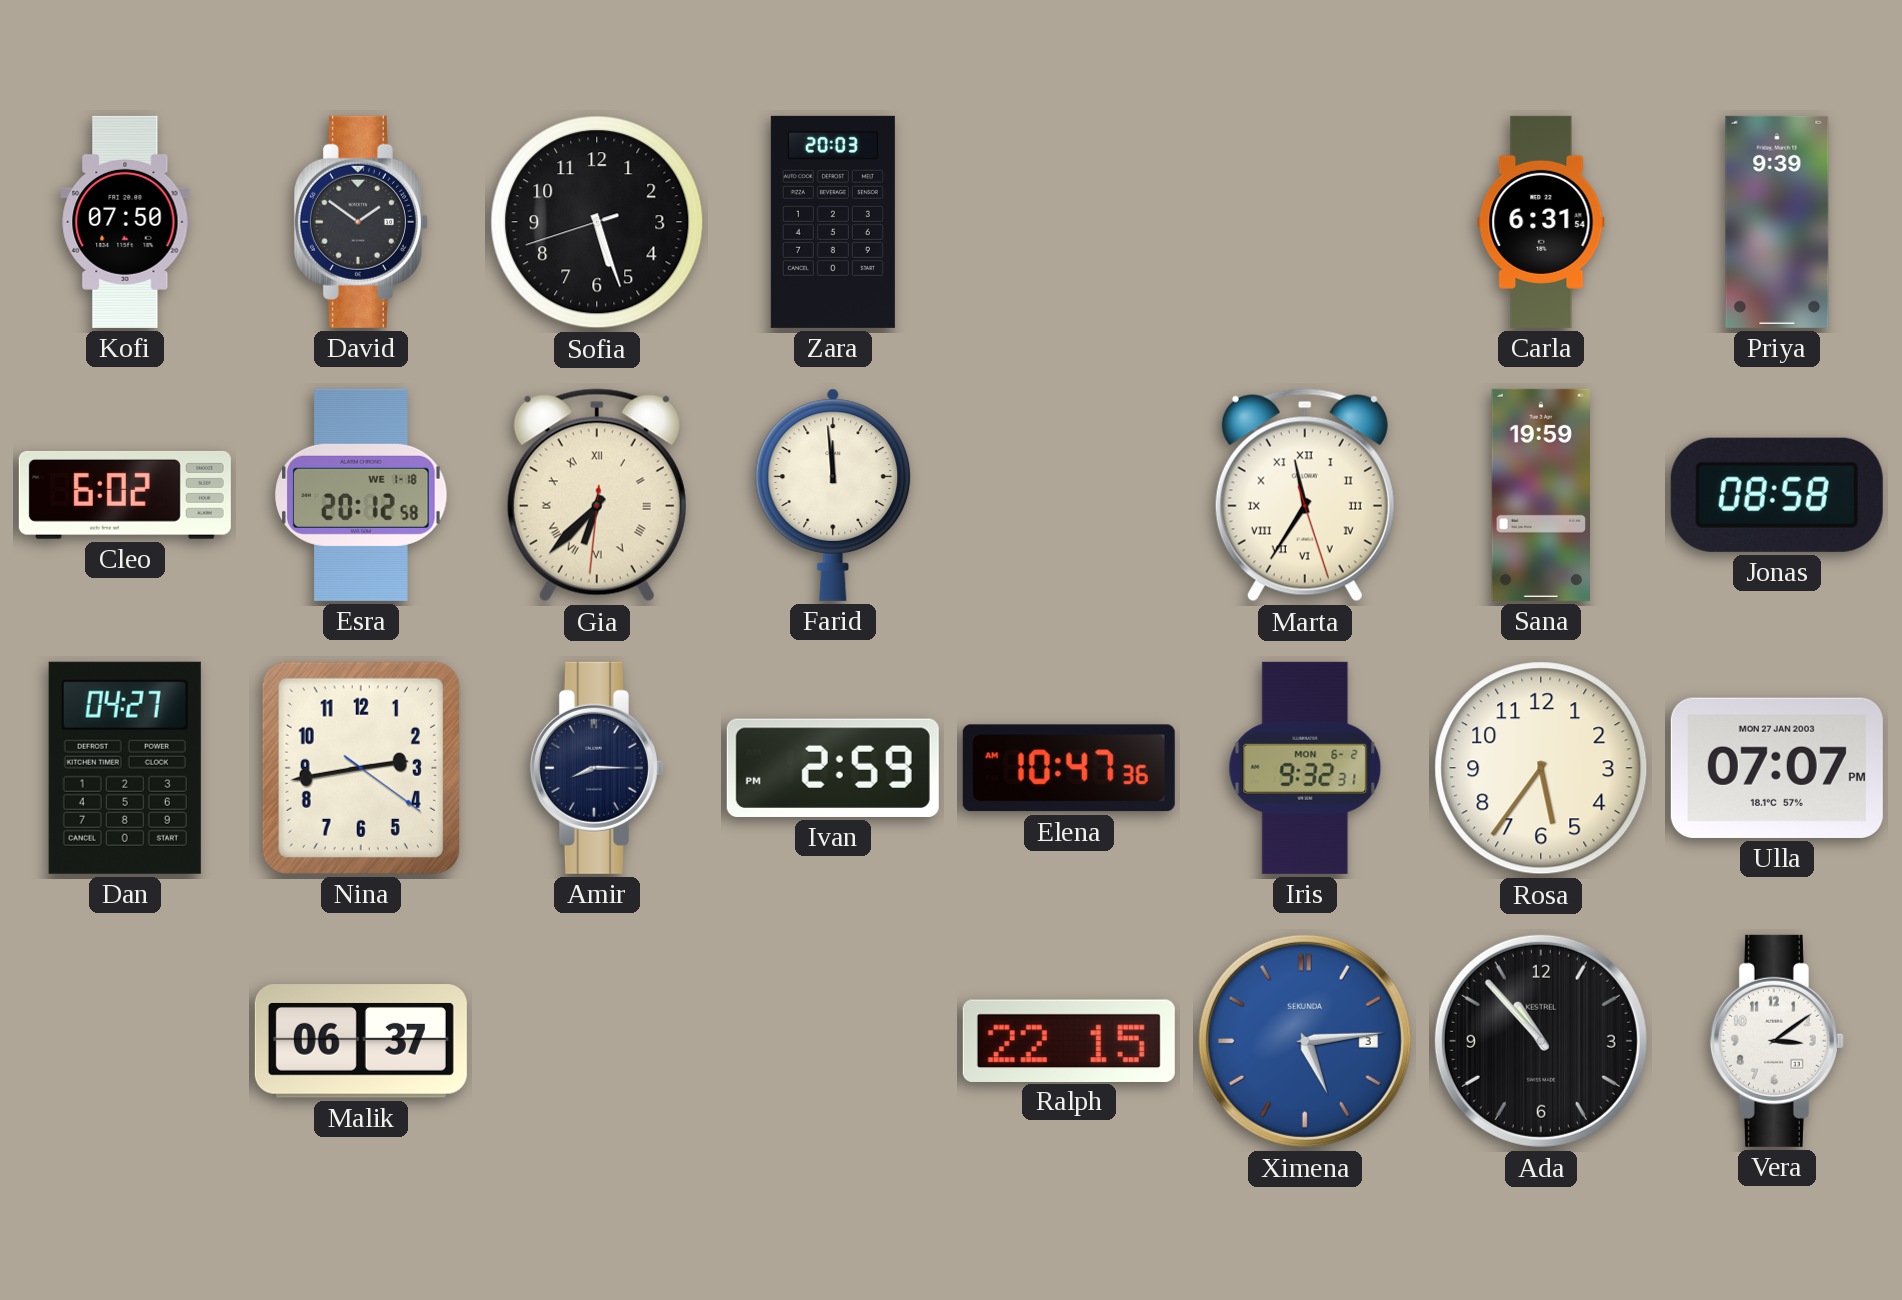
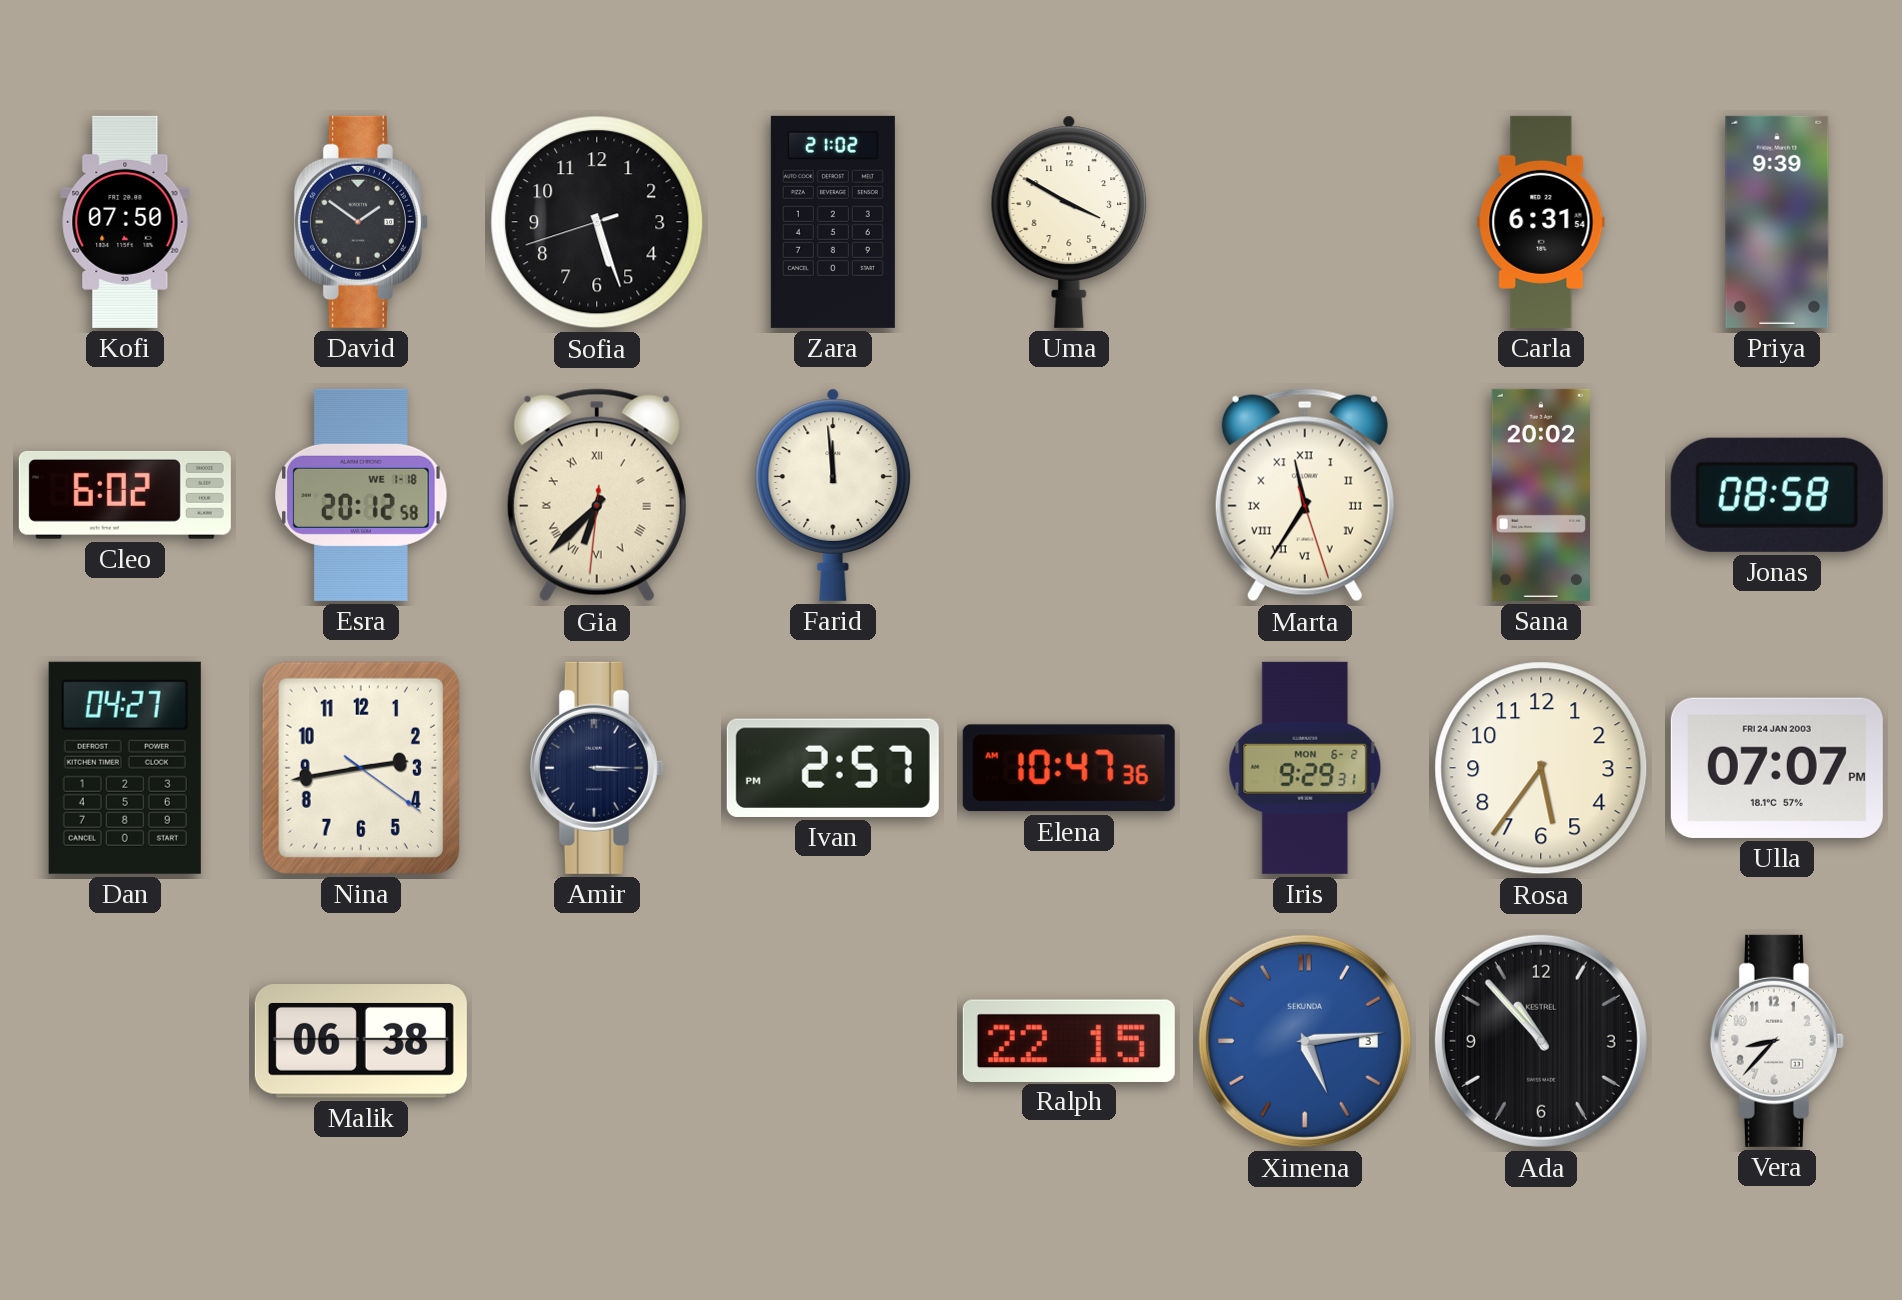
Zara: 20:03 -> 21:02
Uma: none -> 3:50
Sana: 19:59 -> 20:02
Amir: 8:15 -> 3:15
Ivan: 2:59 -> 2:57
Iris: 9:32 -> 9:29
Ulla date: MON 27 JAN 2003 -> FRI 24 JAN 2003
Malik: 06:37 -> 06:38
Vera: 3:09 -> 8:37
